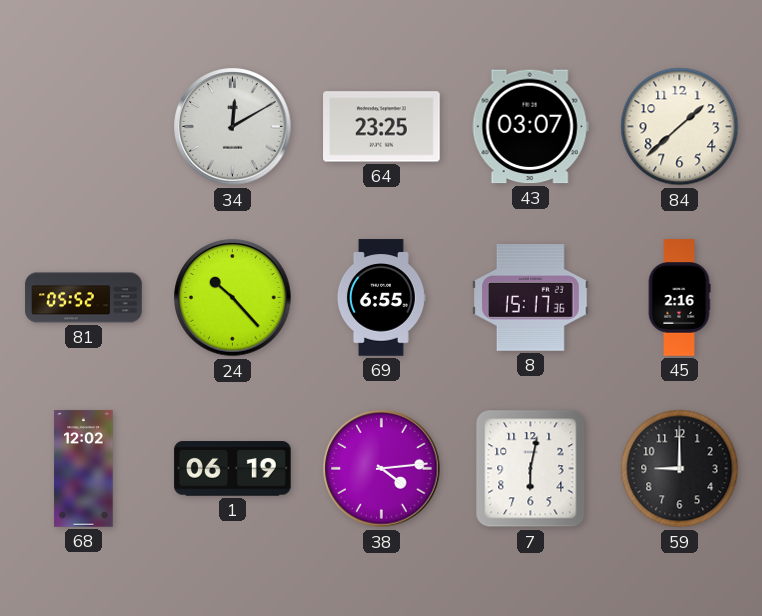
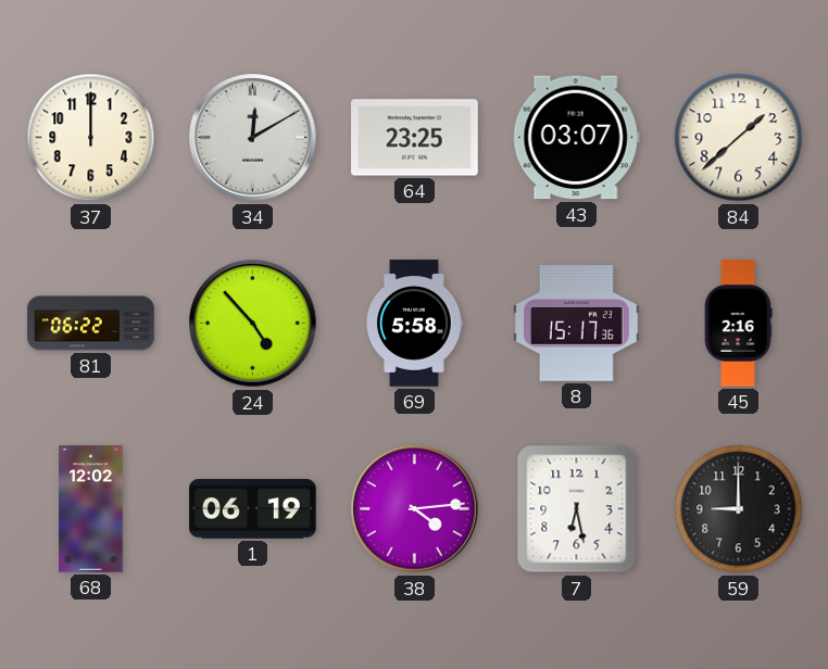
37: none -> 12:00
81: 05:52 -> 06:22
24: 10:23 -> 4:53
69: 6:55 -> 5:58
7: 6:02 -> 6:28
